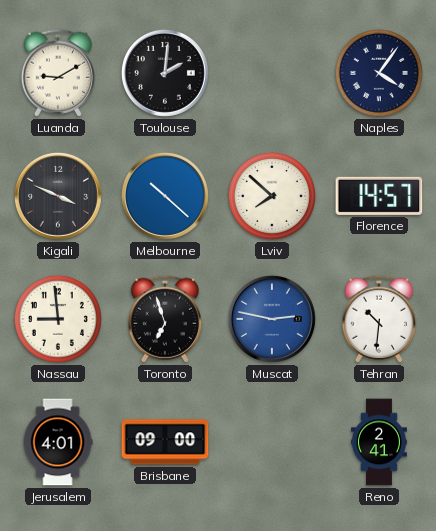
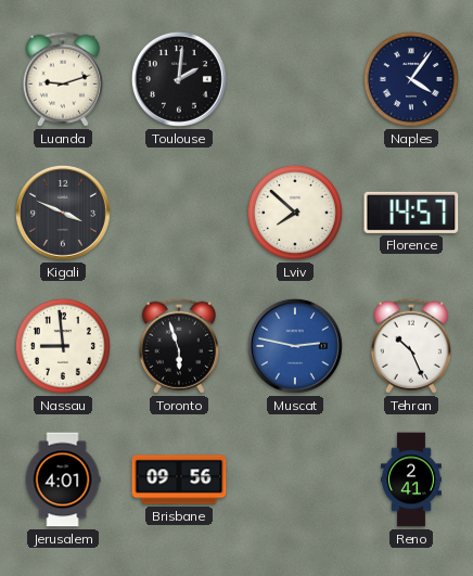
Luanda: 9:10 -> 9:12
Melbourne: 10:22 -> none
Toronto: 6:57 -> 5:57
Tehran: 10:31 -> 10:26
Brisbane: 09:00 -> 09:56
